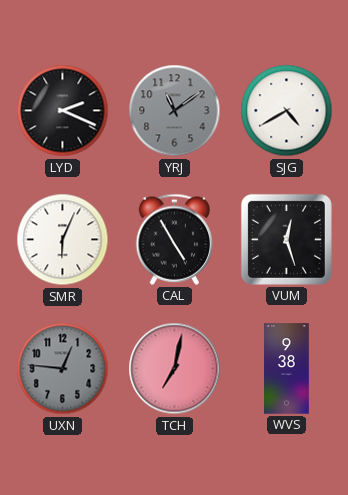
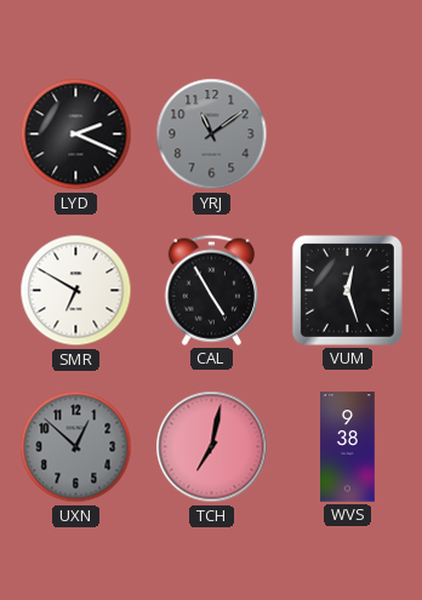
SJG: 4:40 -> none
SMR: 6:04 -> 6:50
UXN: 12:46 -> 12:52
